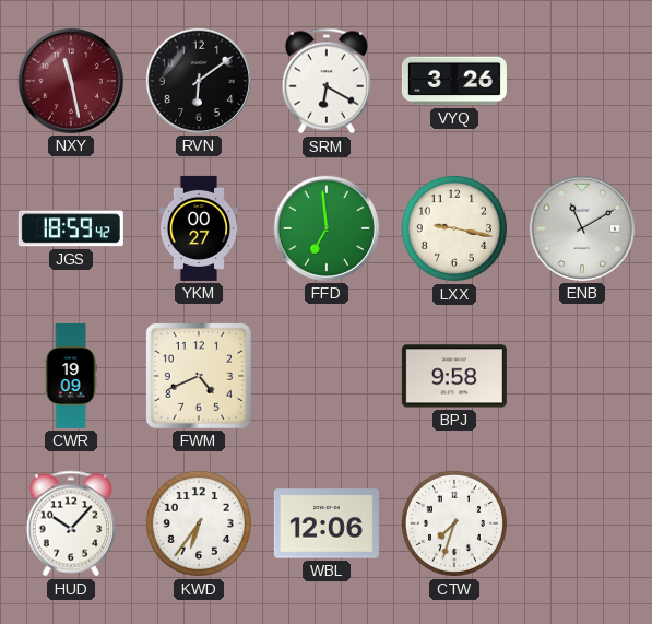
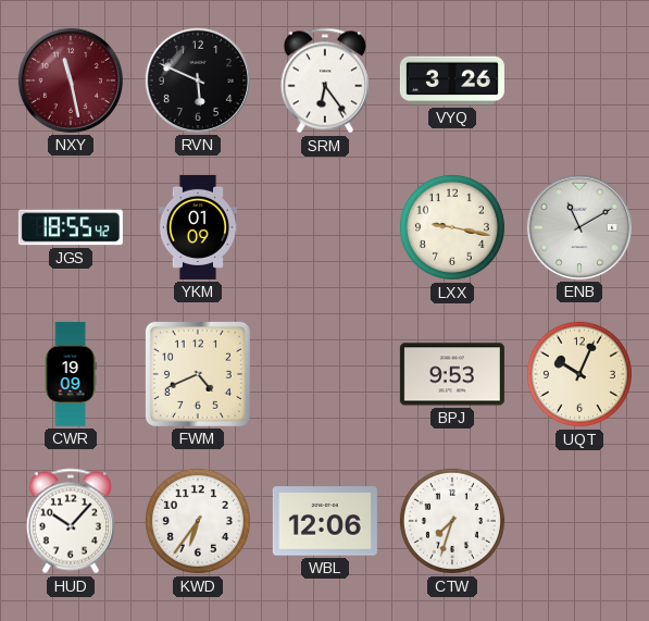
RVN: 6:09 -> 5:49
SRM: 6:20 -> 6:24
JGS: 18:59 -> 18:55
YKM: 00:27 -> 01:09
FFD: 6:59 -> none
BPJ: 9:58 -> 9:53
UQT: none -> 10:04
